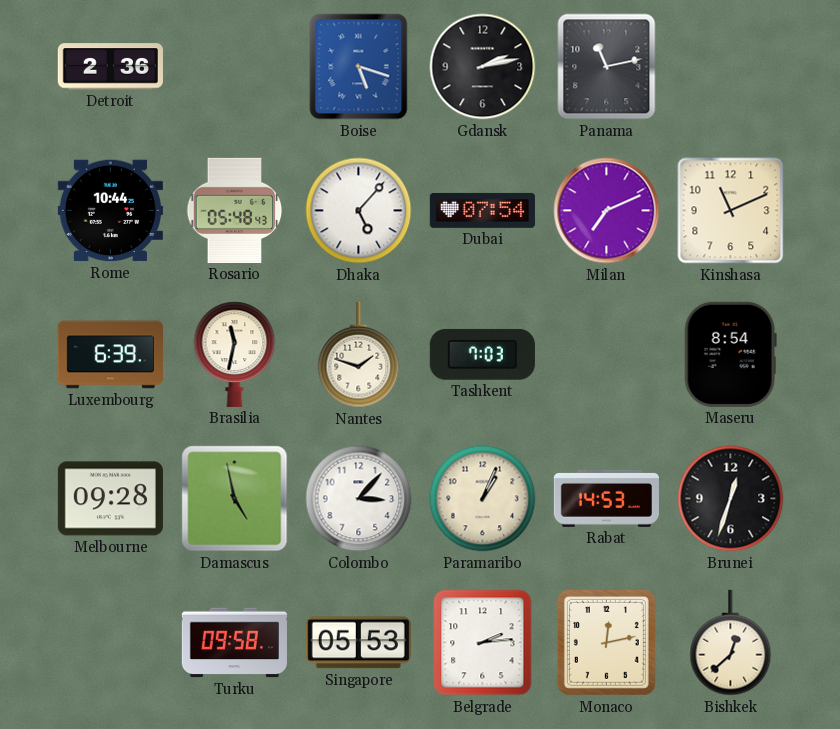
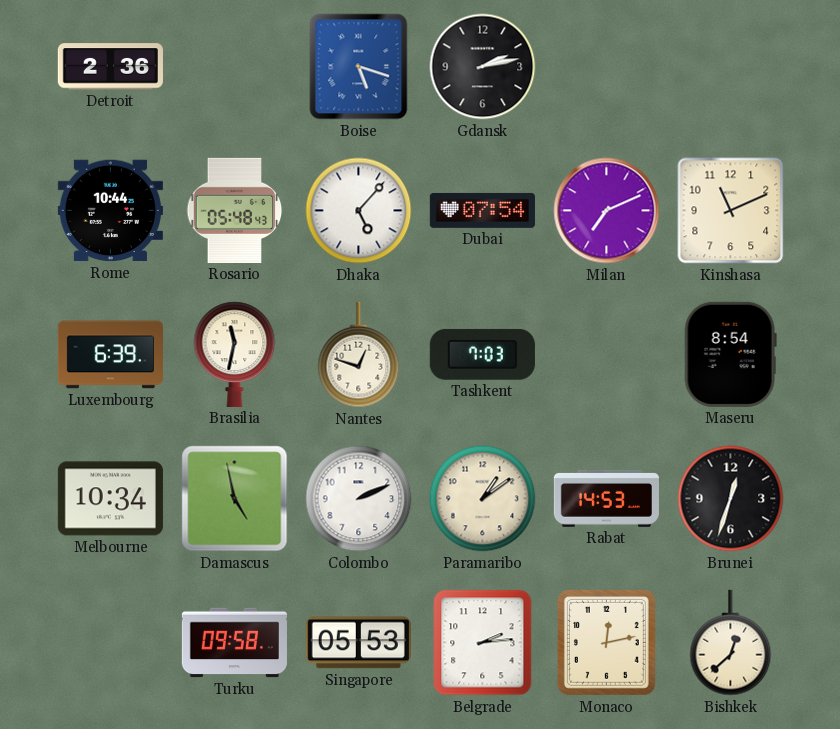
Panama: 11:13 -> none
Nantes: 1:48 -> 12:48
Melbourne: 09:28 -> 10:34
Colombo: 3:07 -> 2:11
Paramaribo: 1:04 -> 1:09
